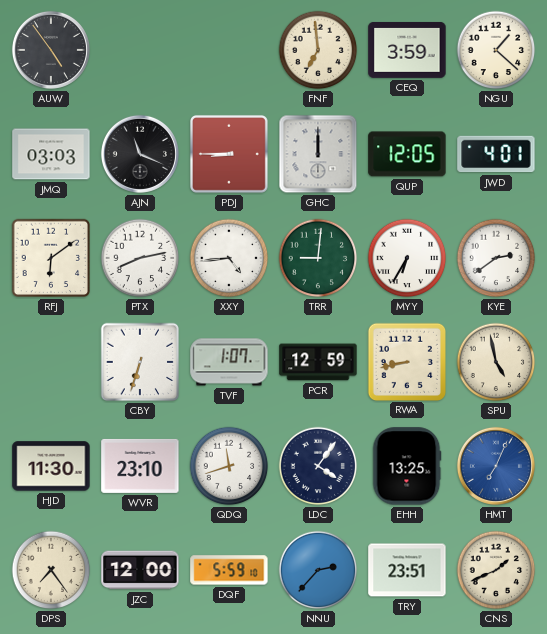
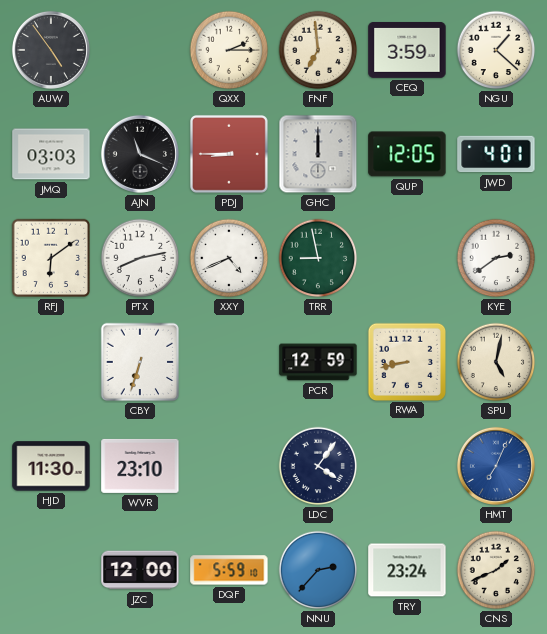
QXX: none -> 2:15
XXY: 4:44 -> 4:41
TRR: 9:01 -> 8:58
MYY: 6:35 -> none
TVF: 1:07 -> none
SPU: 4:58 -> 5:02
QDQ: 11:42 -> none
EHH: 13:25 -> none
DPS: 7:24 -> none
TRY: 23:51 -> 23:24
